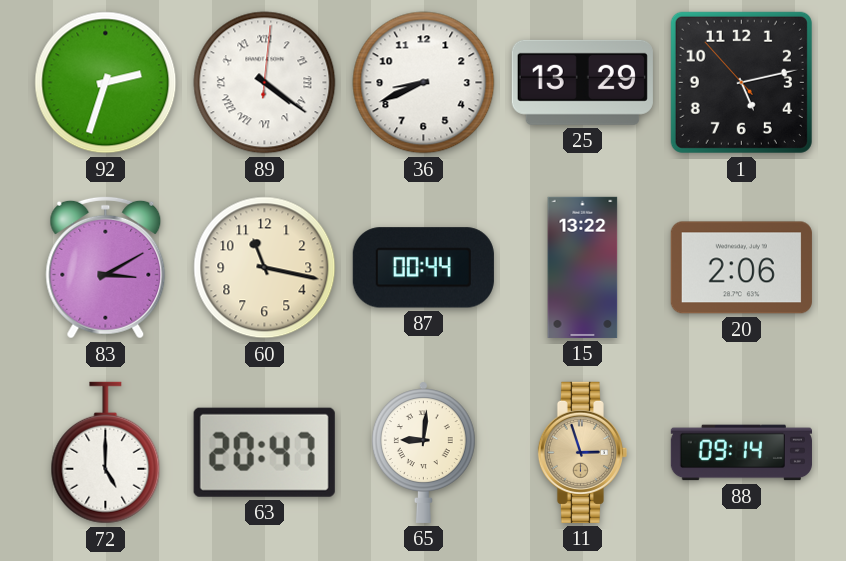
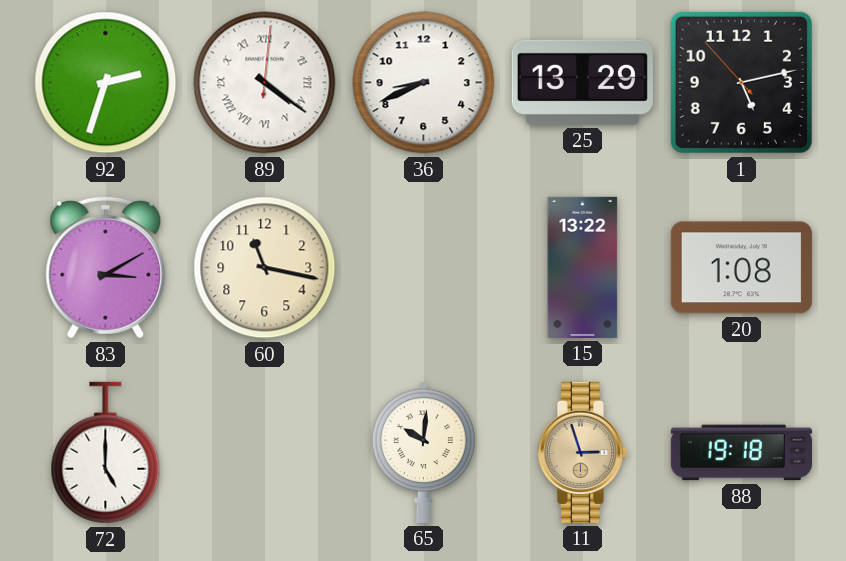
87: 00:44 -> none
20: 2:06 -> 1:08
63: 20:47 -> none
65: 9:01 -> 10:01
88: 09:14 -> 19:18
